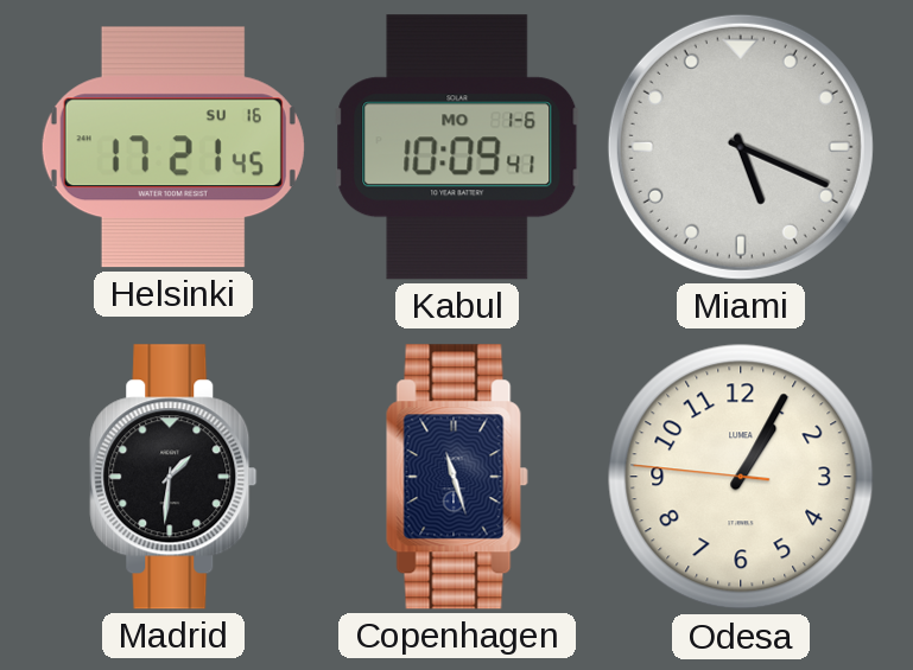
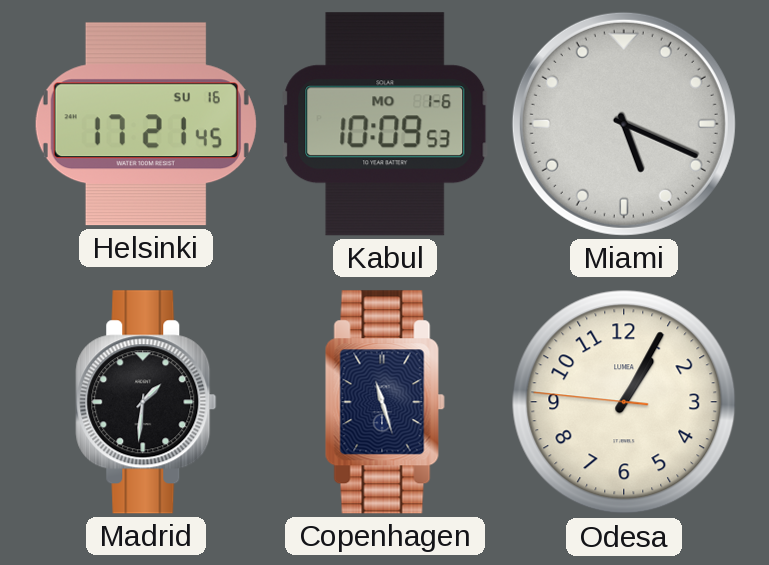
Kabul: 10:09:41 -> 10:09:53
